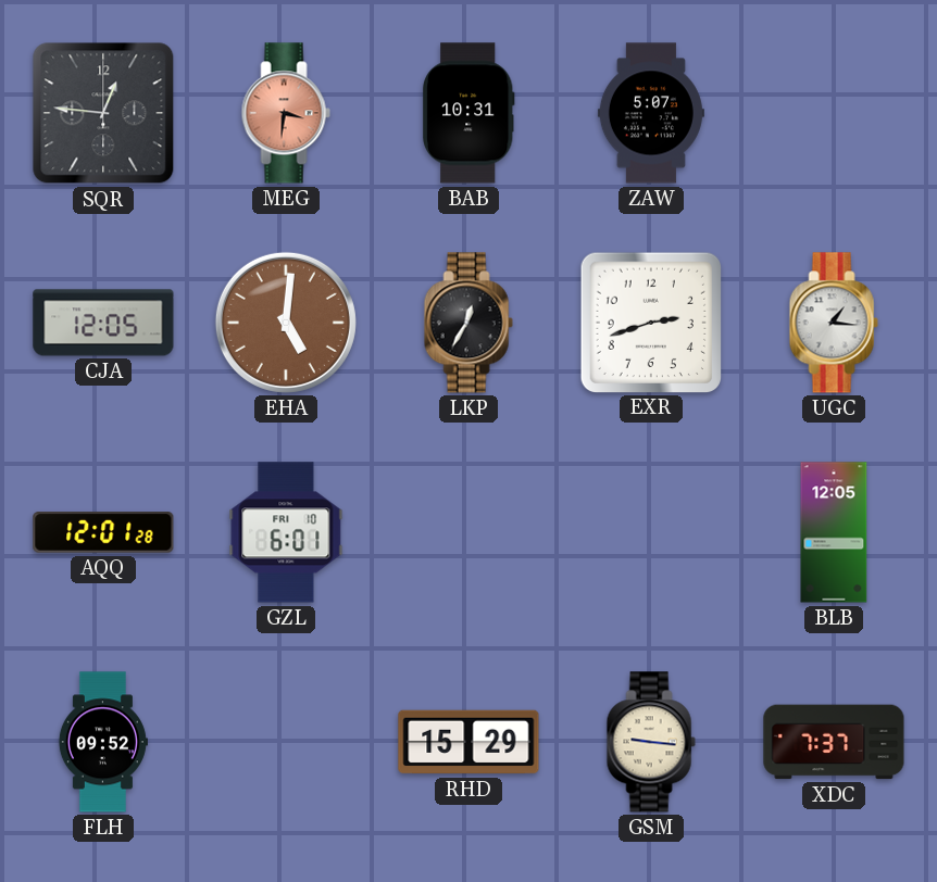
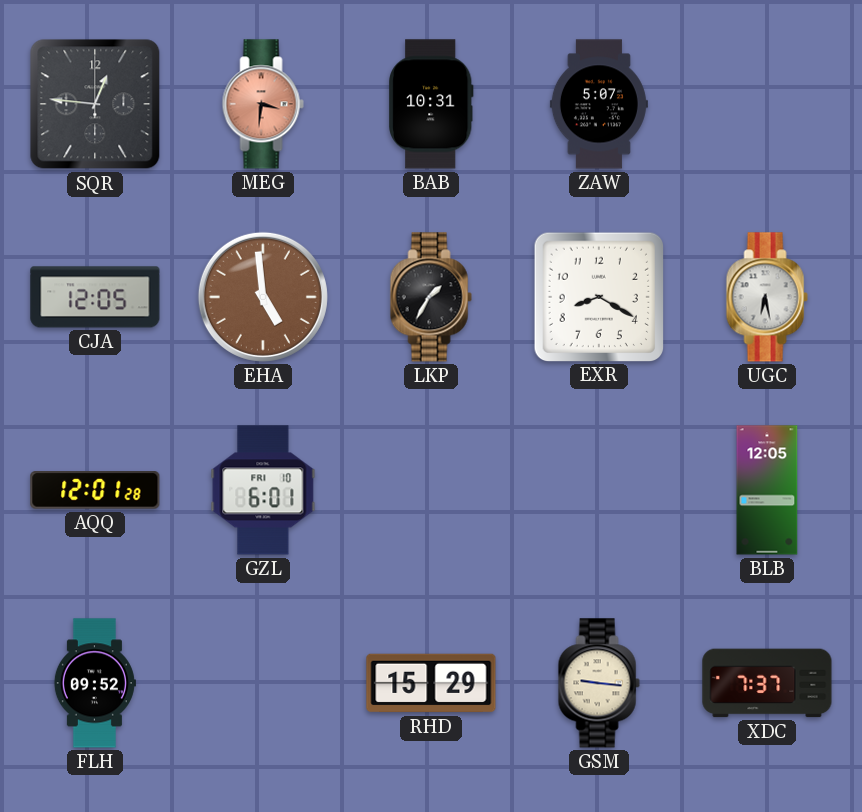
EHA: 5:01 -> 4:59
LKP: 12:35 -> 1:35
EXR: 2:42 -> 8:20
UGC: 1:16 -> 6:28
